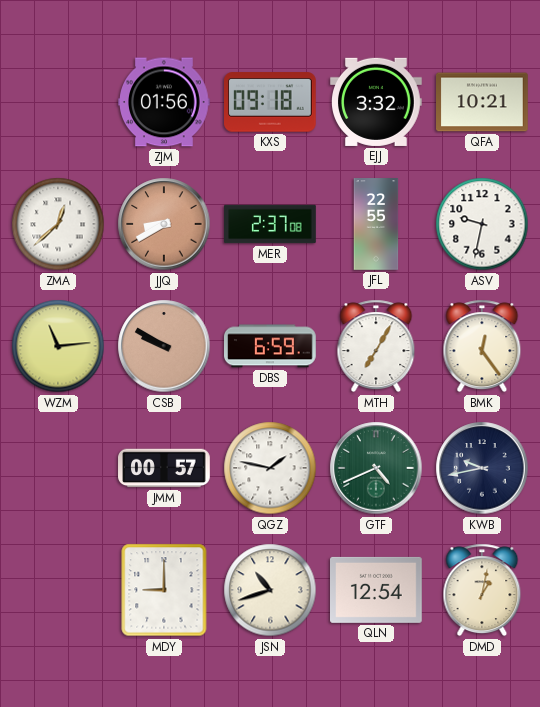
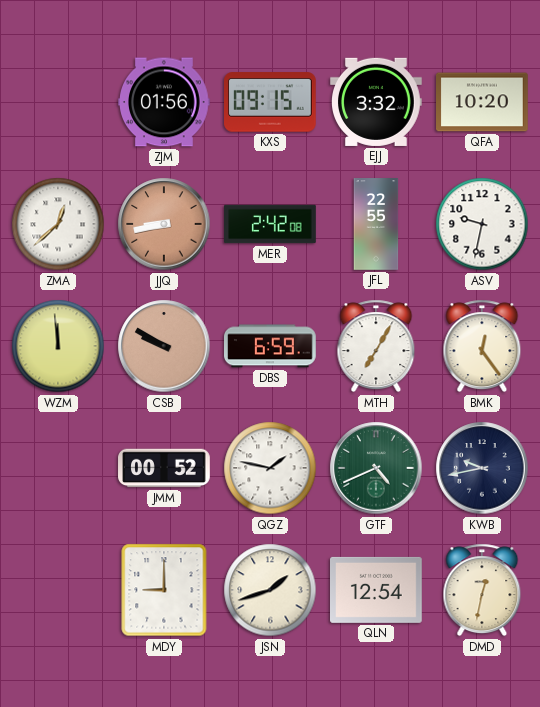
KXS: 09:18 -> 09:15
QFA: 10:21 -> 10:20
JJQ: 8:40 -> 8:43
MER: 2:37 -> 2:42
WZM: 11:14 -> 11:59
JMM: 00:57 -> 00:52
JSN: 10:42 -> 1:42
DMD: 1:02 -> 12:32
